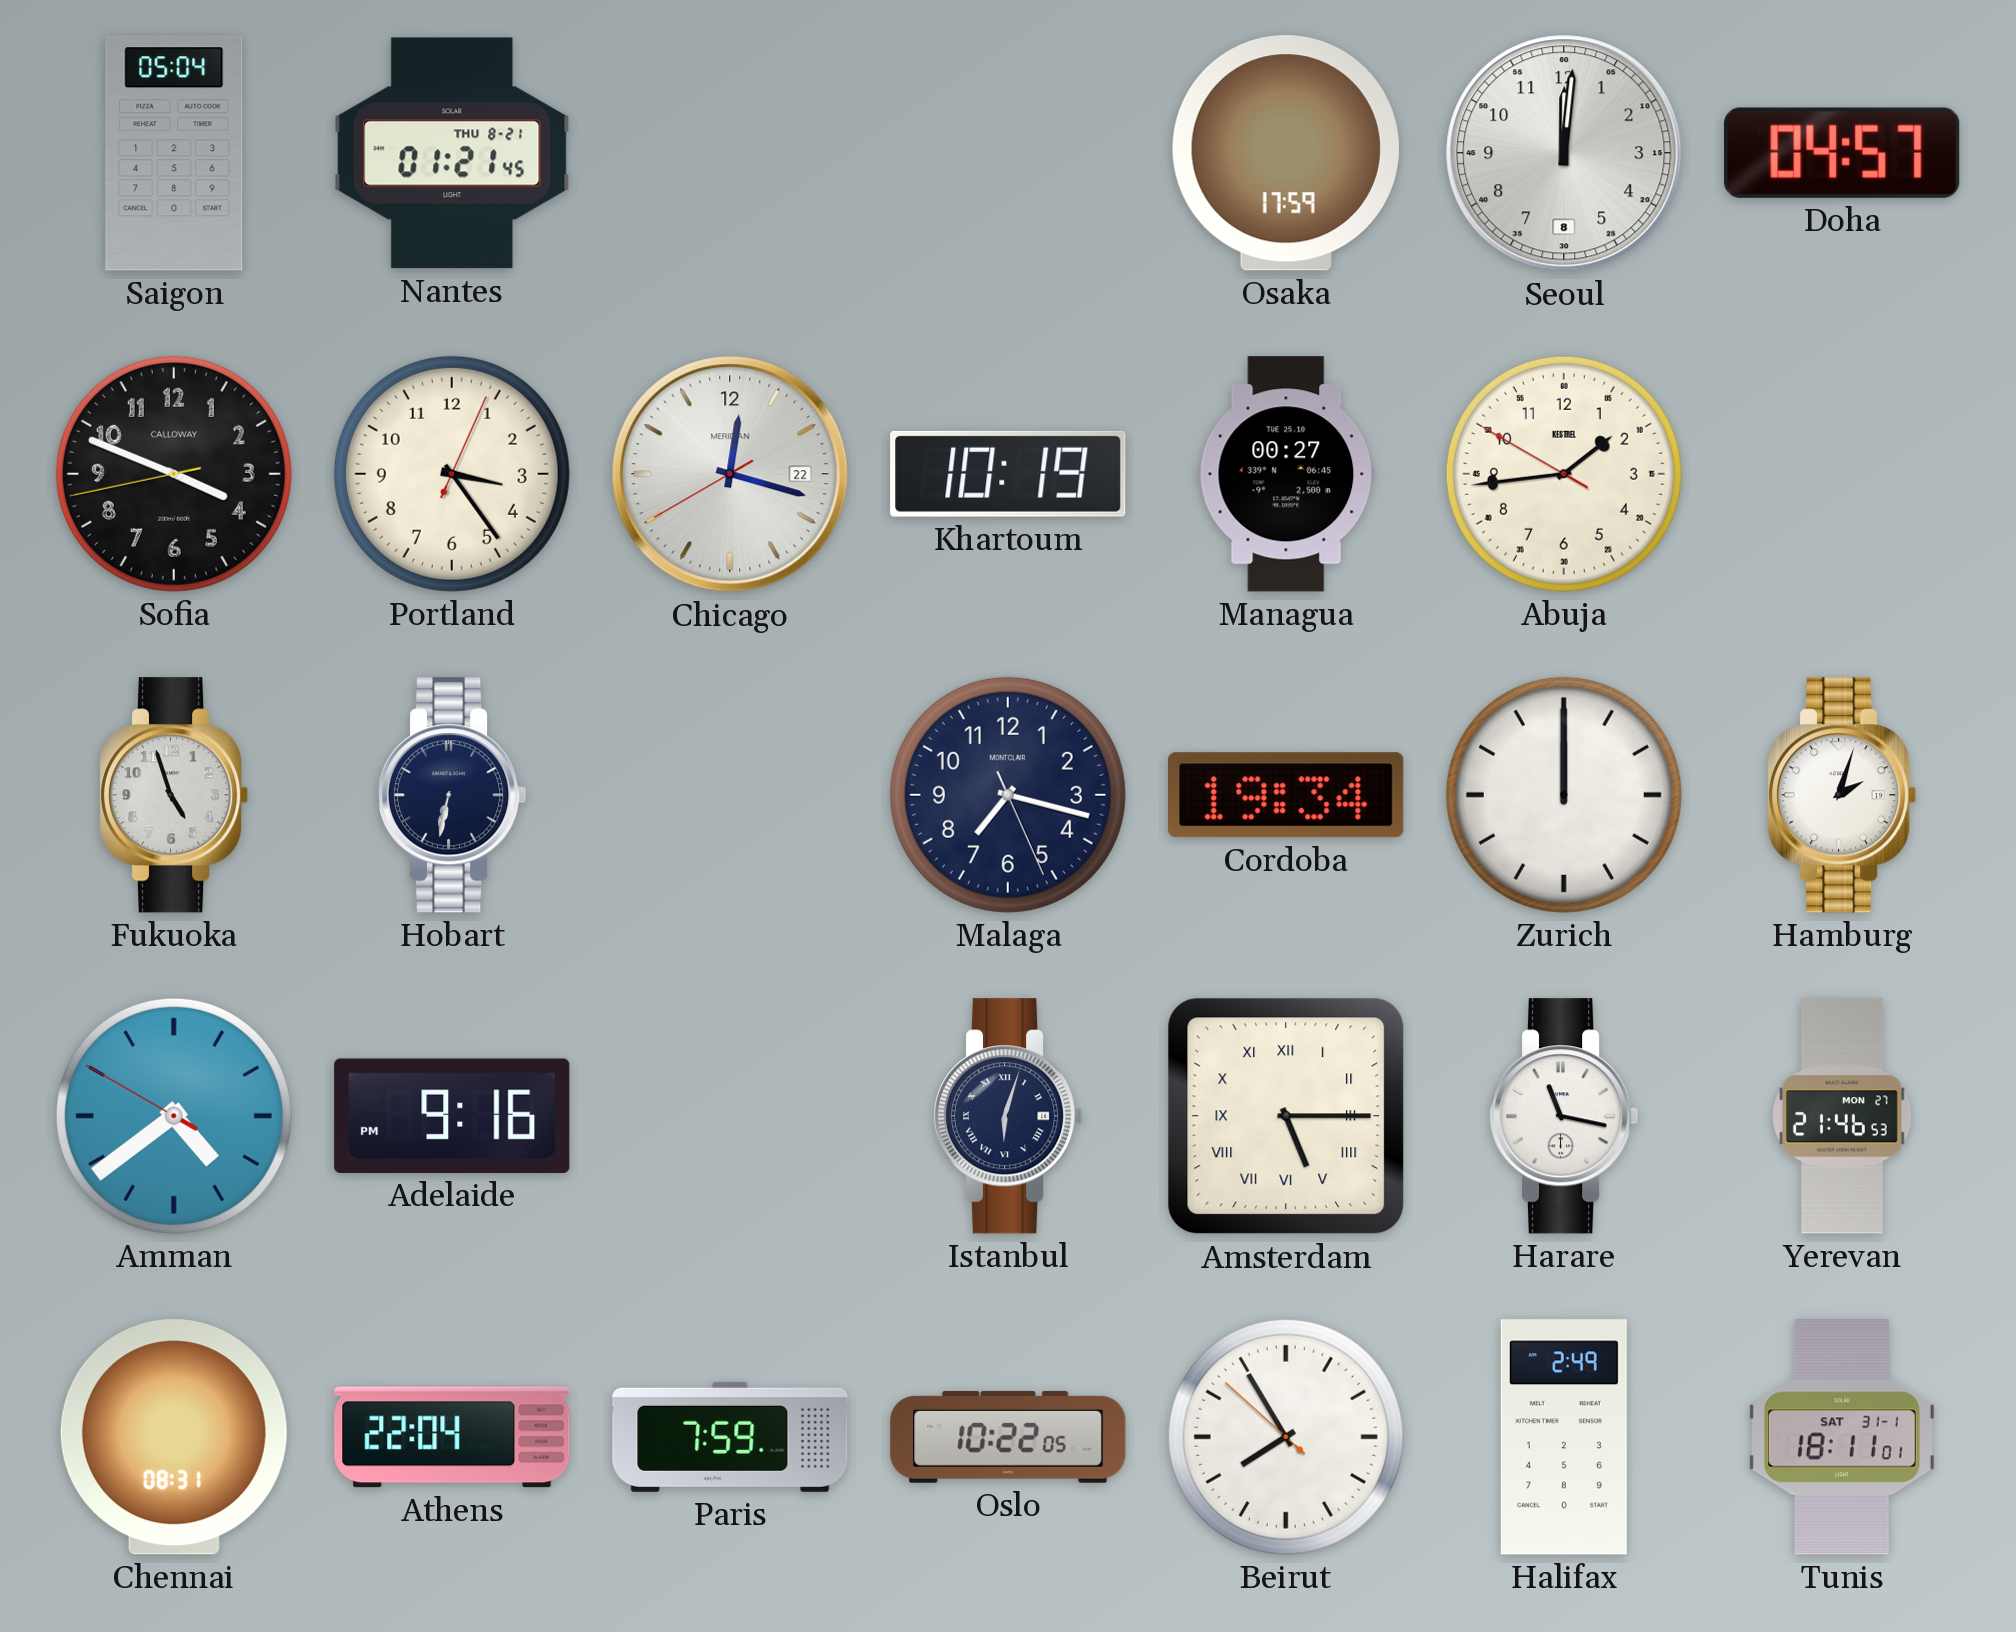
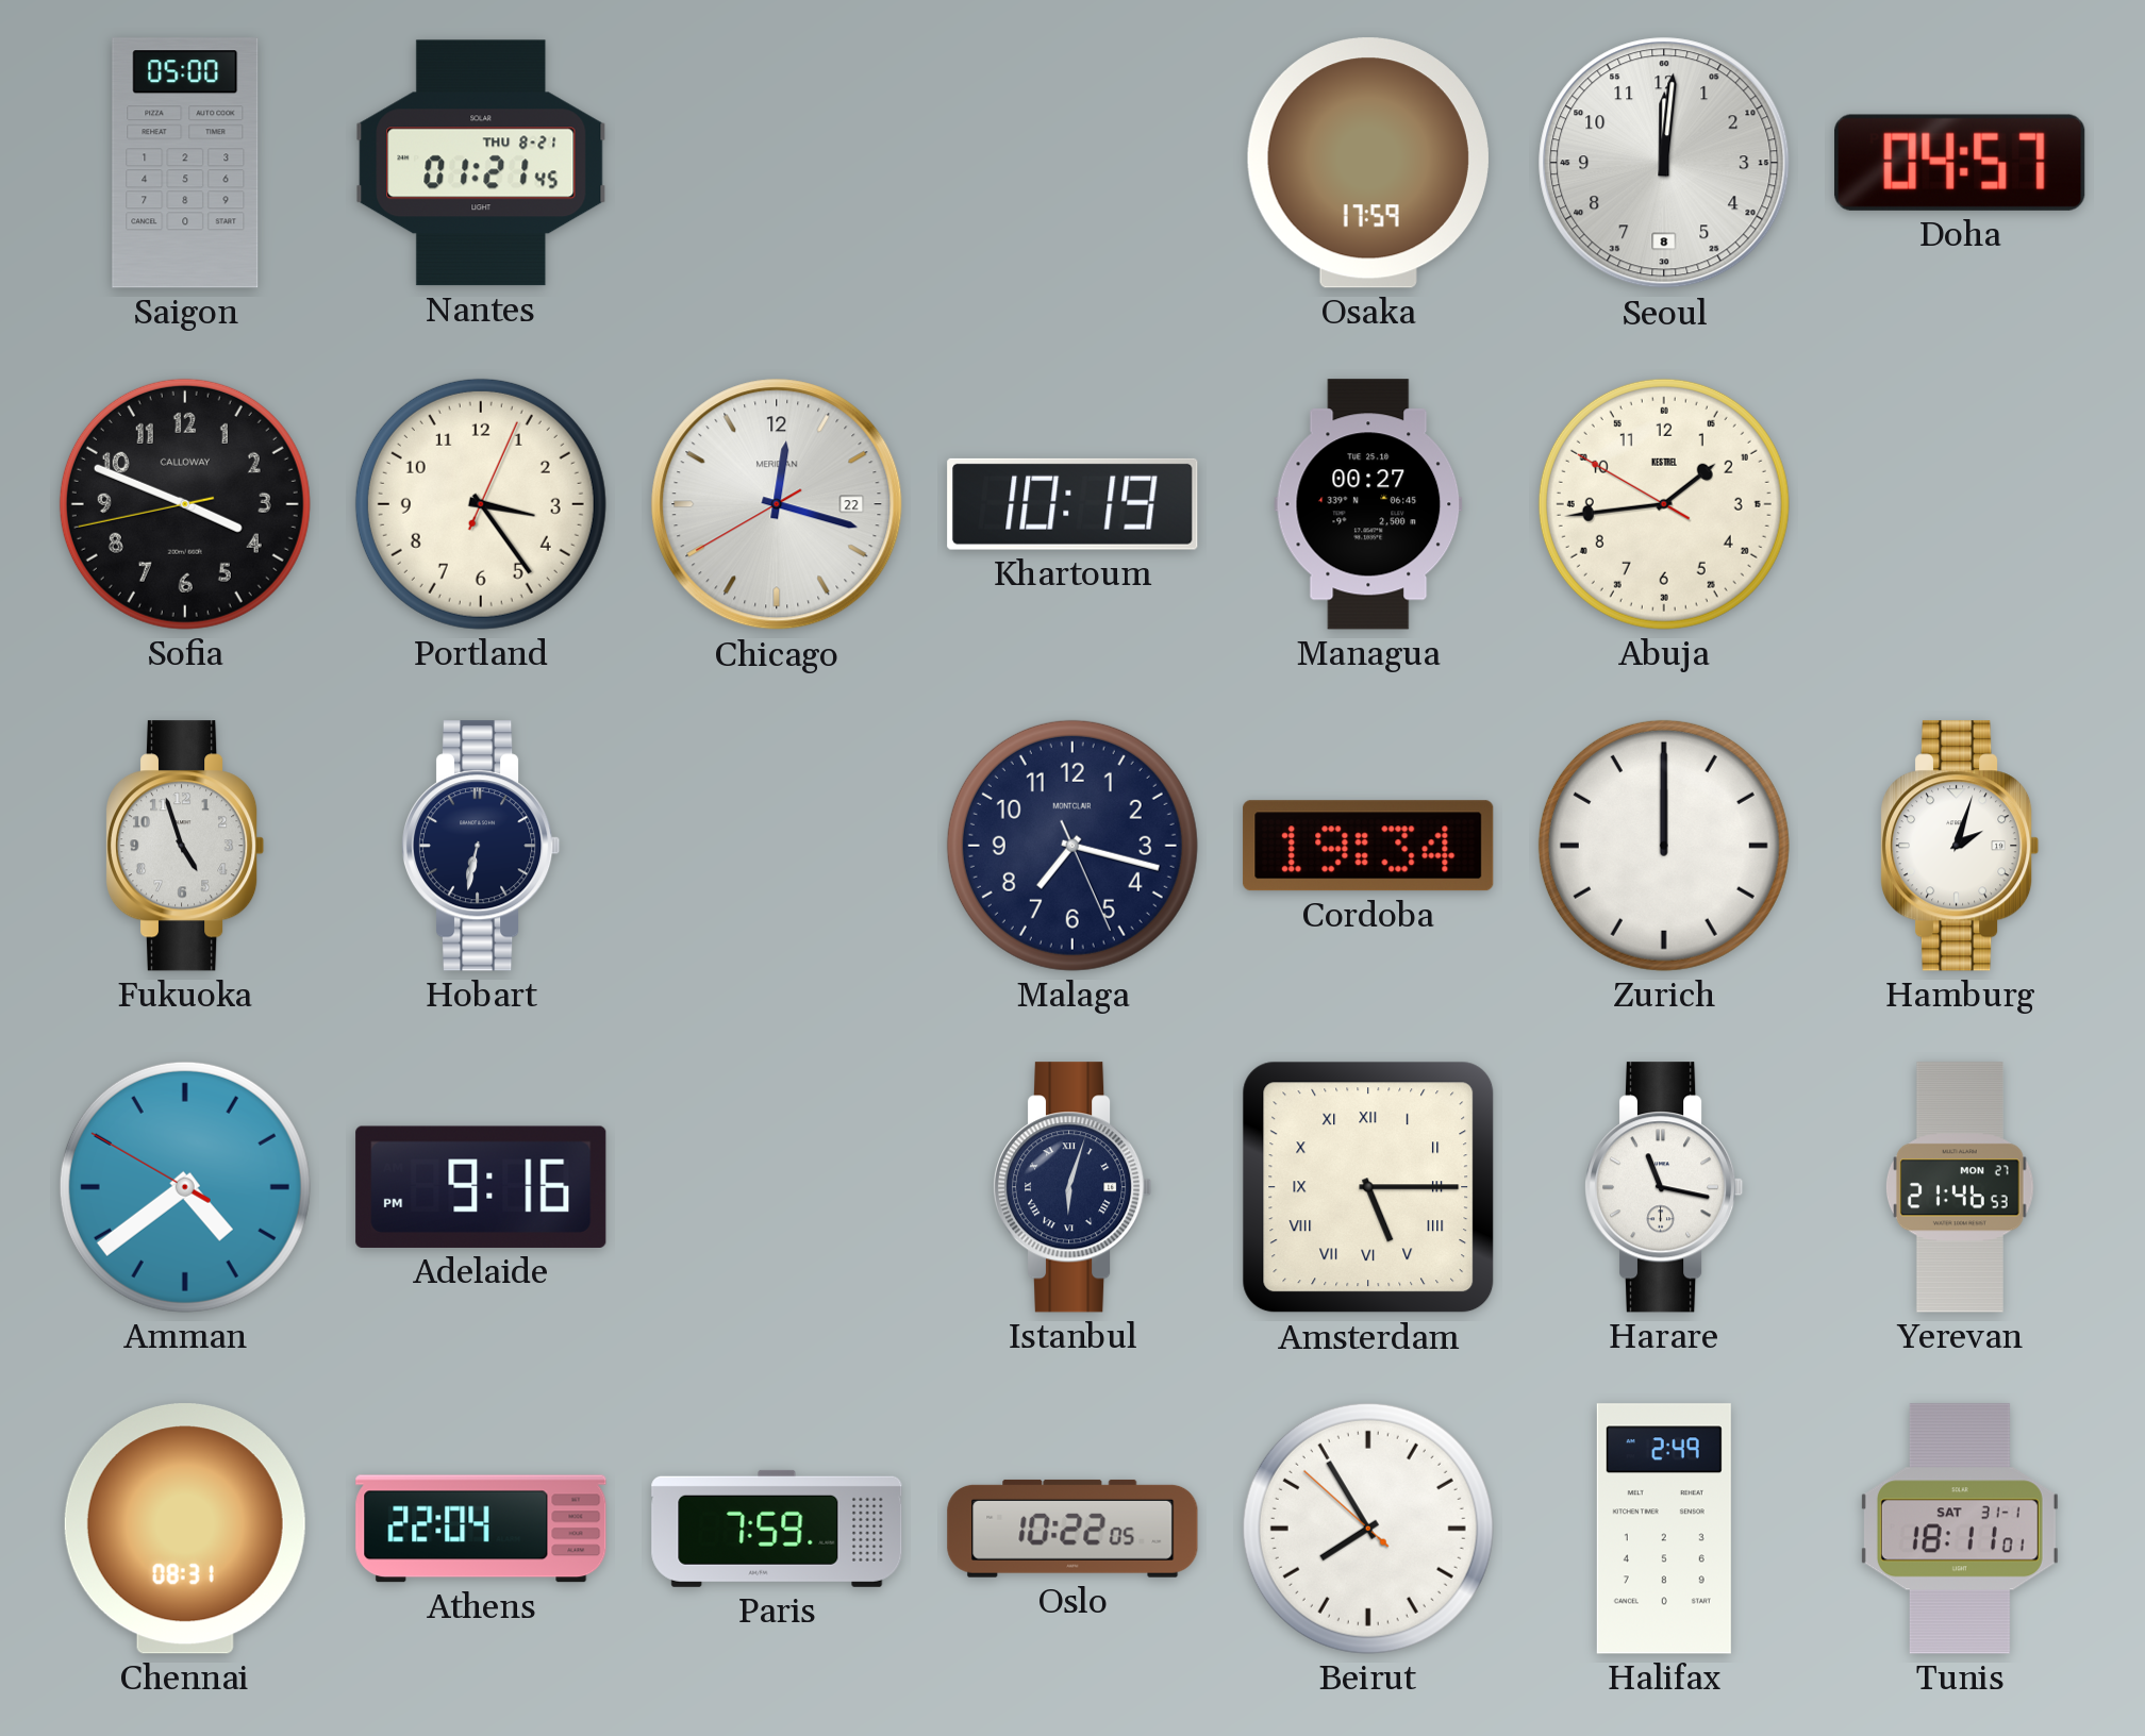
Saigon: 05:04 -> 05:00
